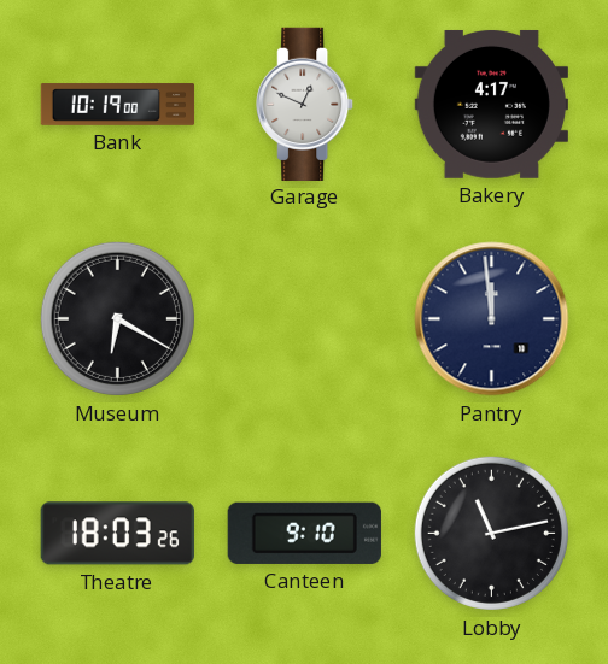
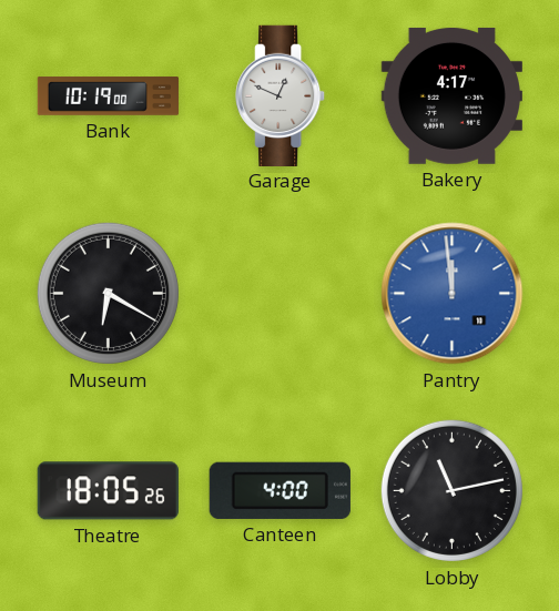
Pantry dial: navy -> blue
Theatre: 18:03 -> 18:05
Canteen: 9:10 -> 4:00
